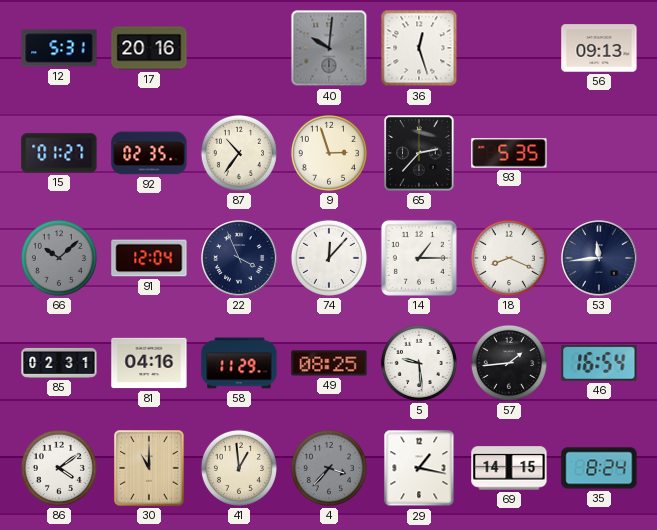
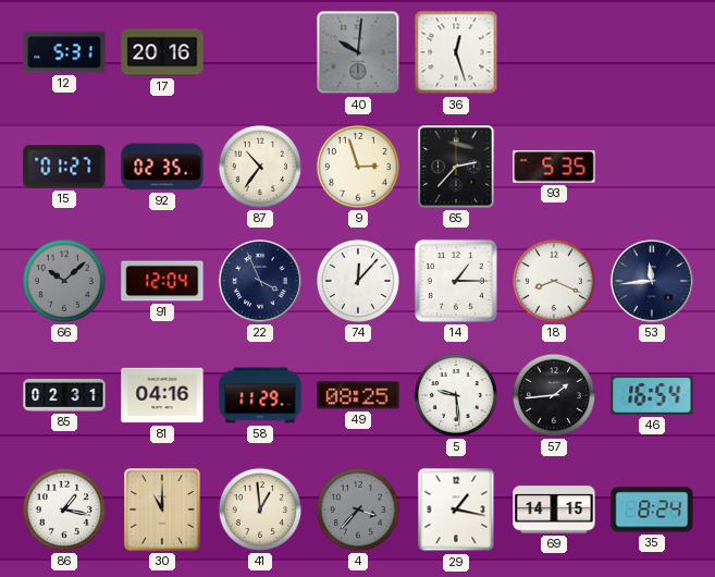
56: 09:13 -> none
86: 4:09 -> 1:17
